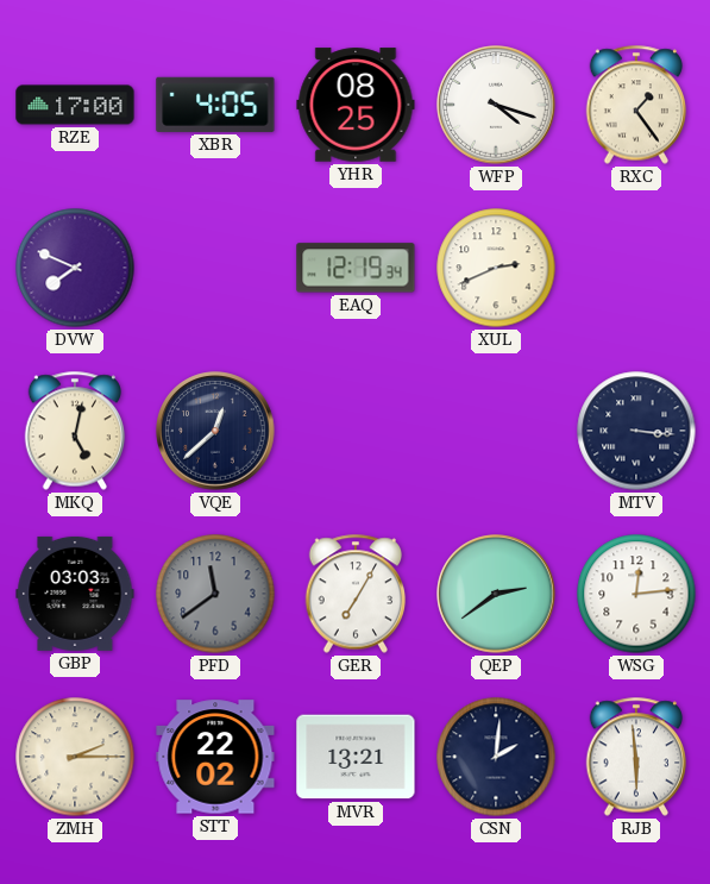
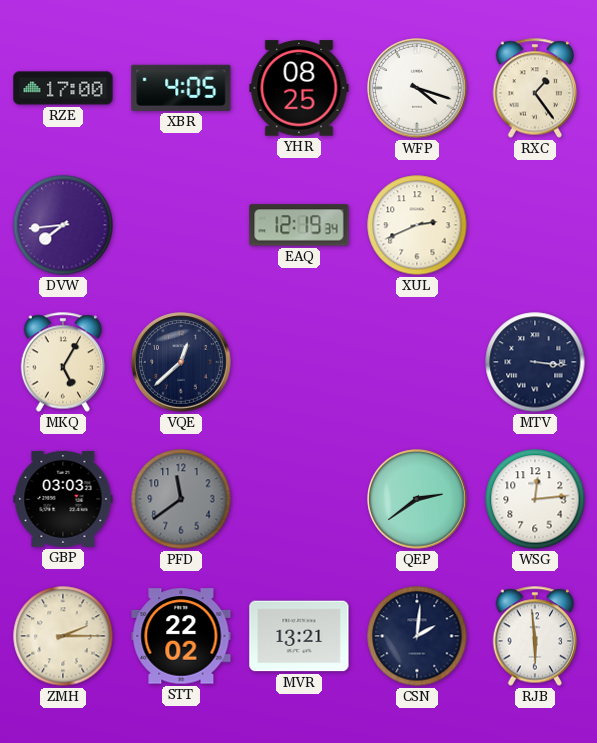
DVW: 7:49 -> 7:44
MKQ: 5:02 -> 5:05
GER: 7:05 -> none
